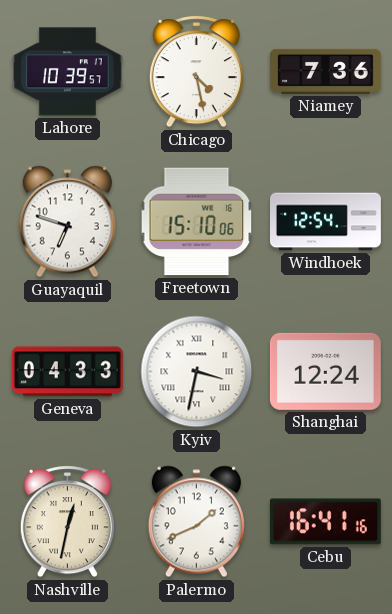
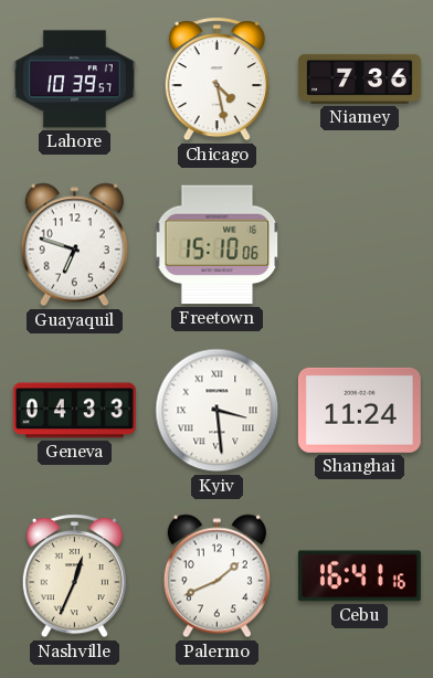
Windhoek: 12:54 -> none
Kyiv: 3:32 -> 3:29
Shanghai: 12:24 -> 11:24
Nashville: 12:32 -> 12:34
